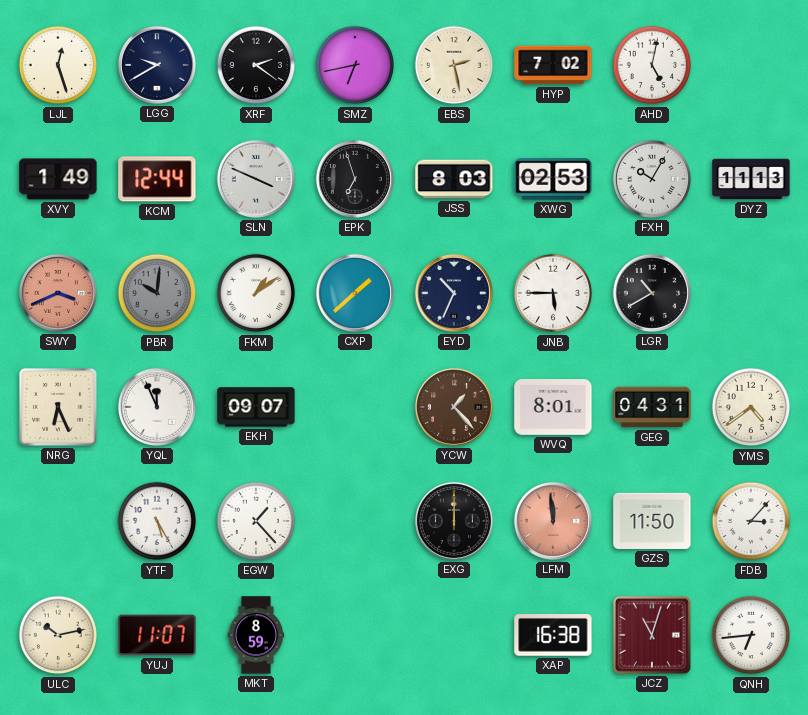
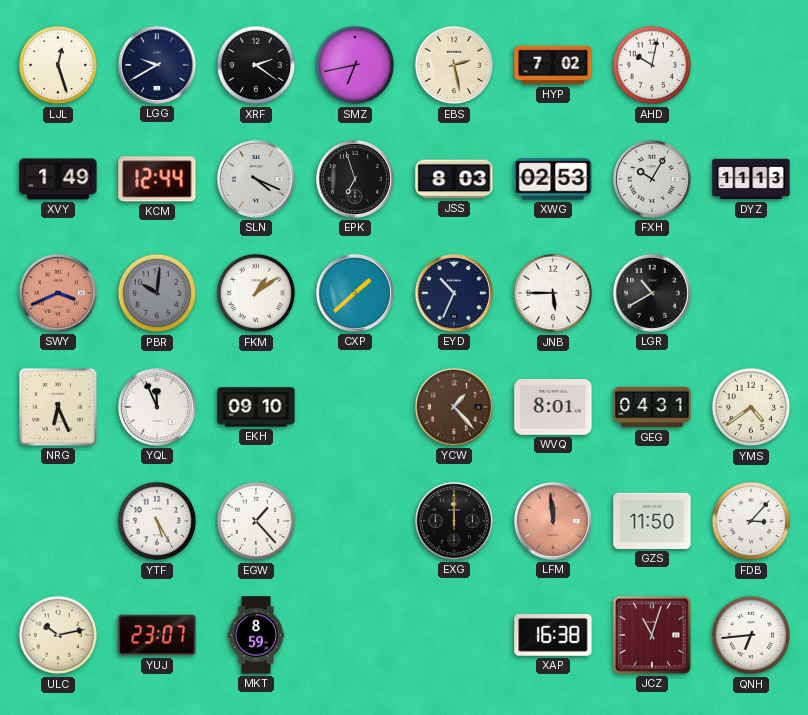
AHD: 5:02 -> 10:02
SLN: 3:49 -> 4:19
EKH: 09:07 -> 09:10
YUJ: 11:07 -> 23:07
